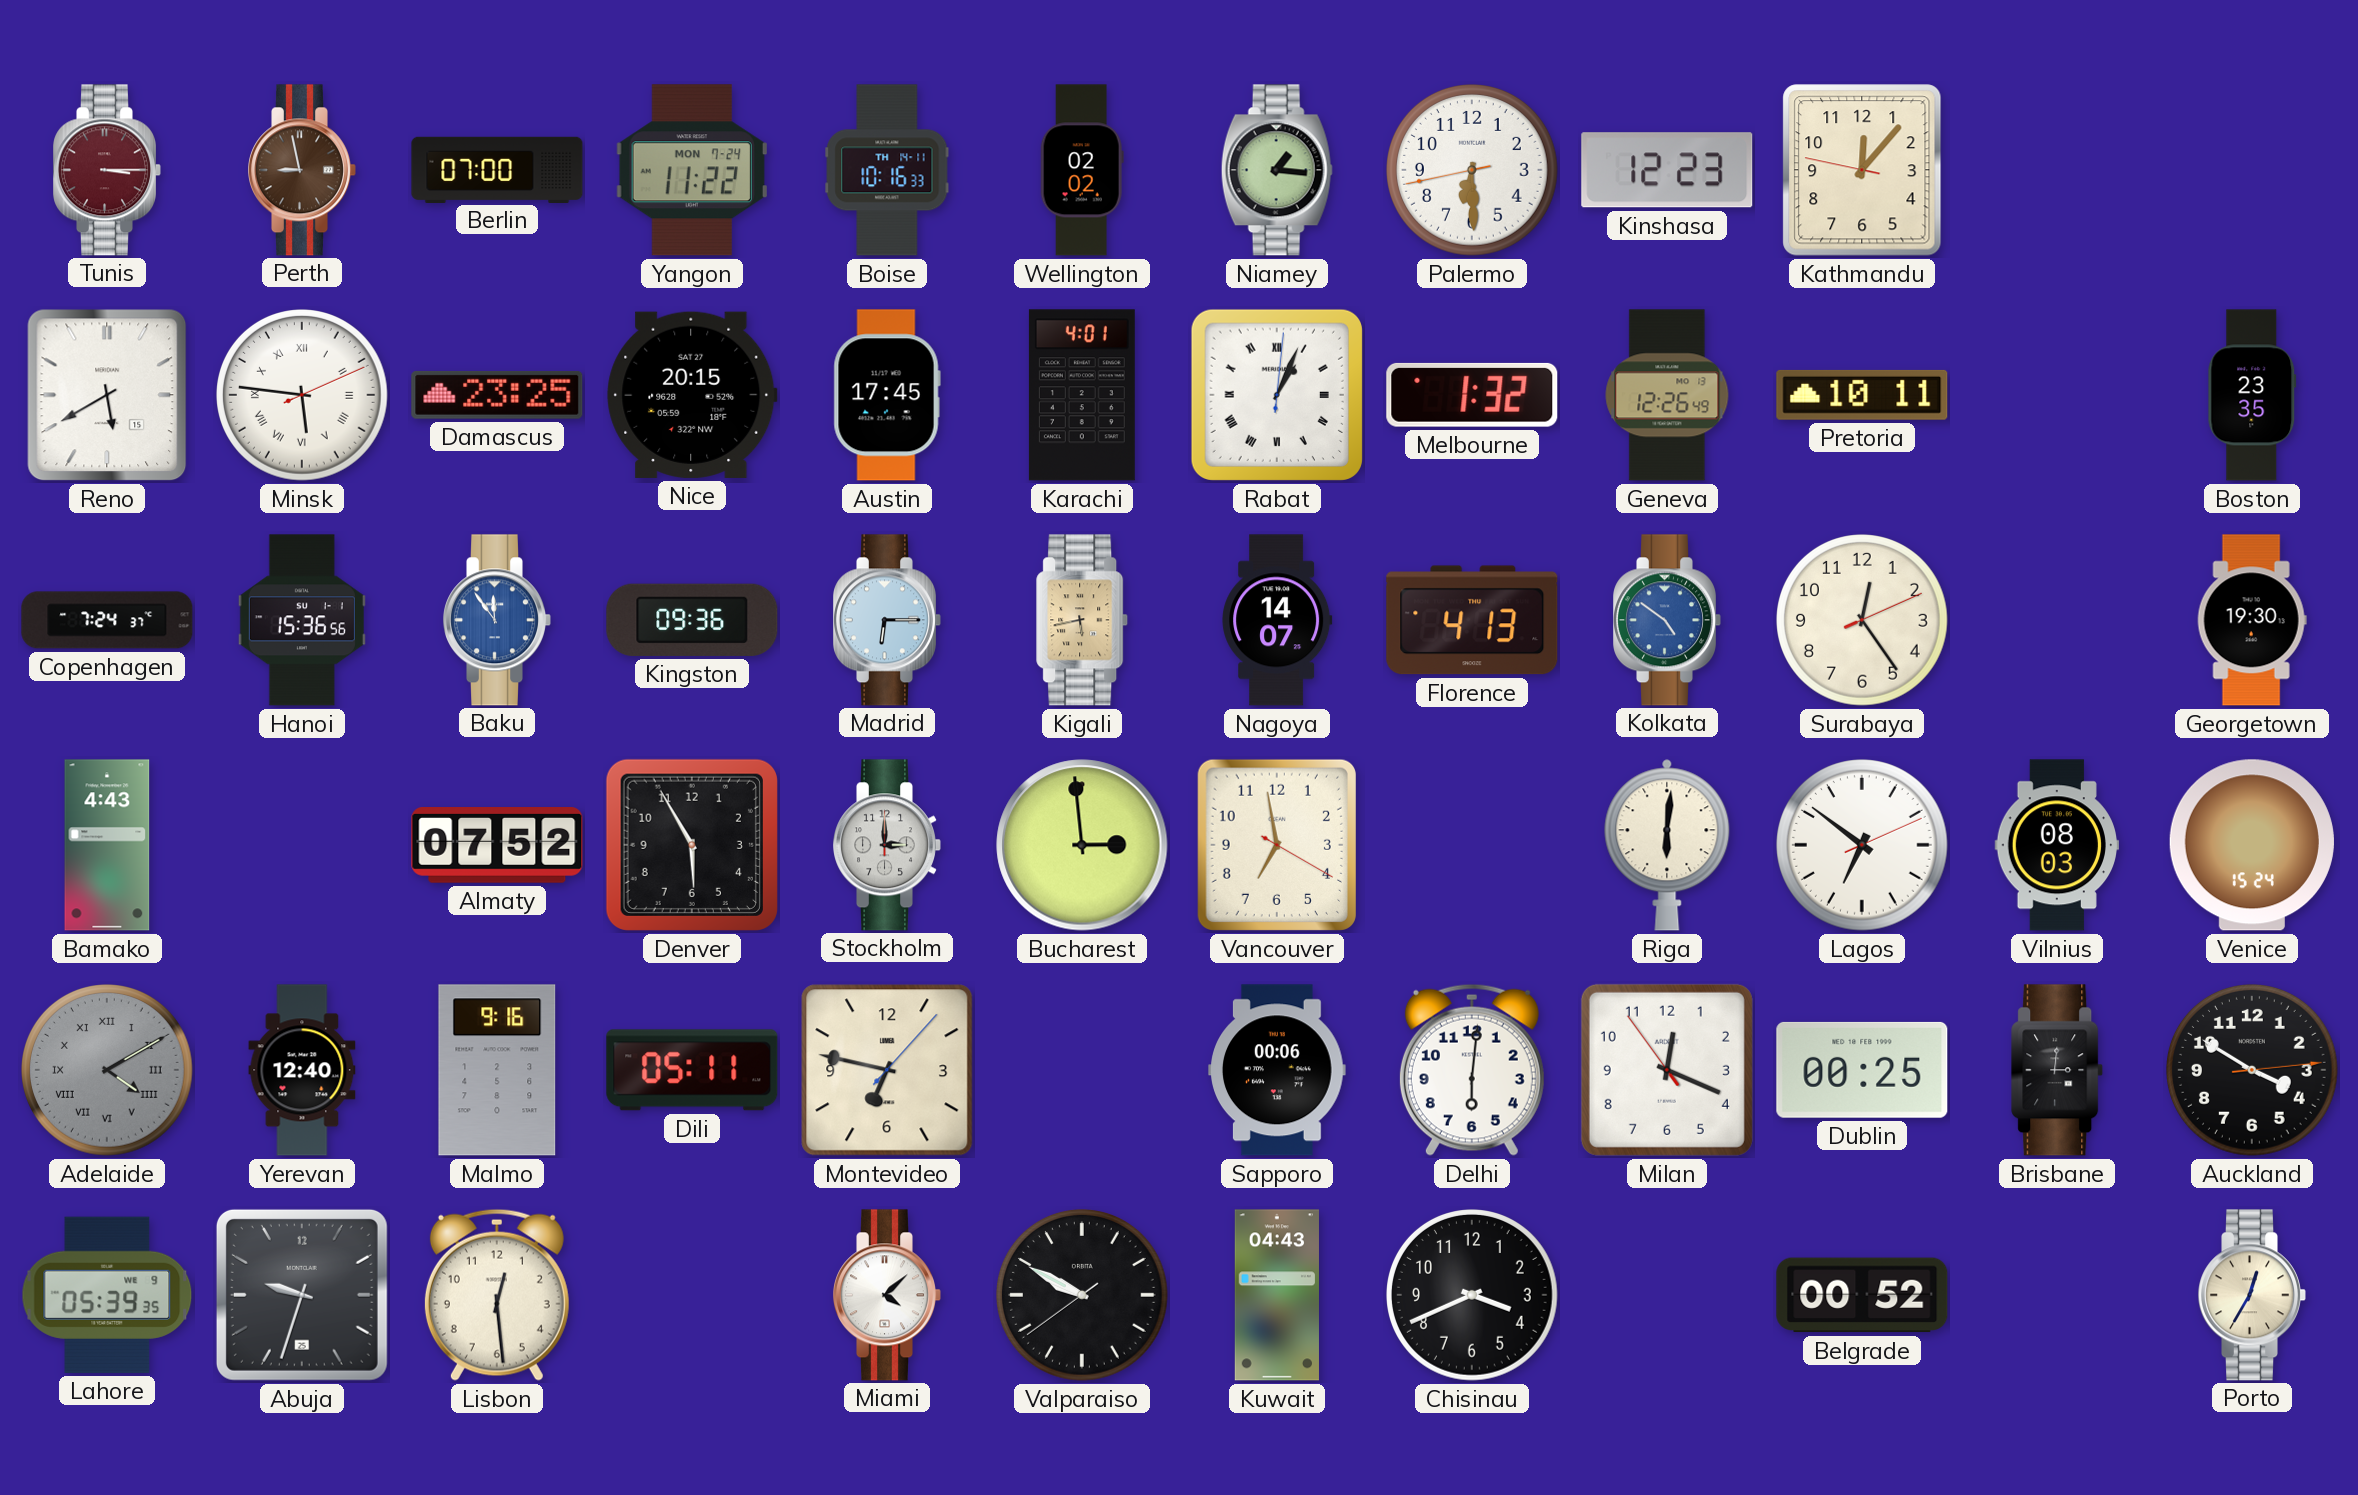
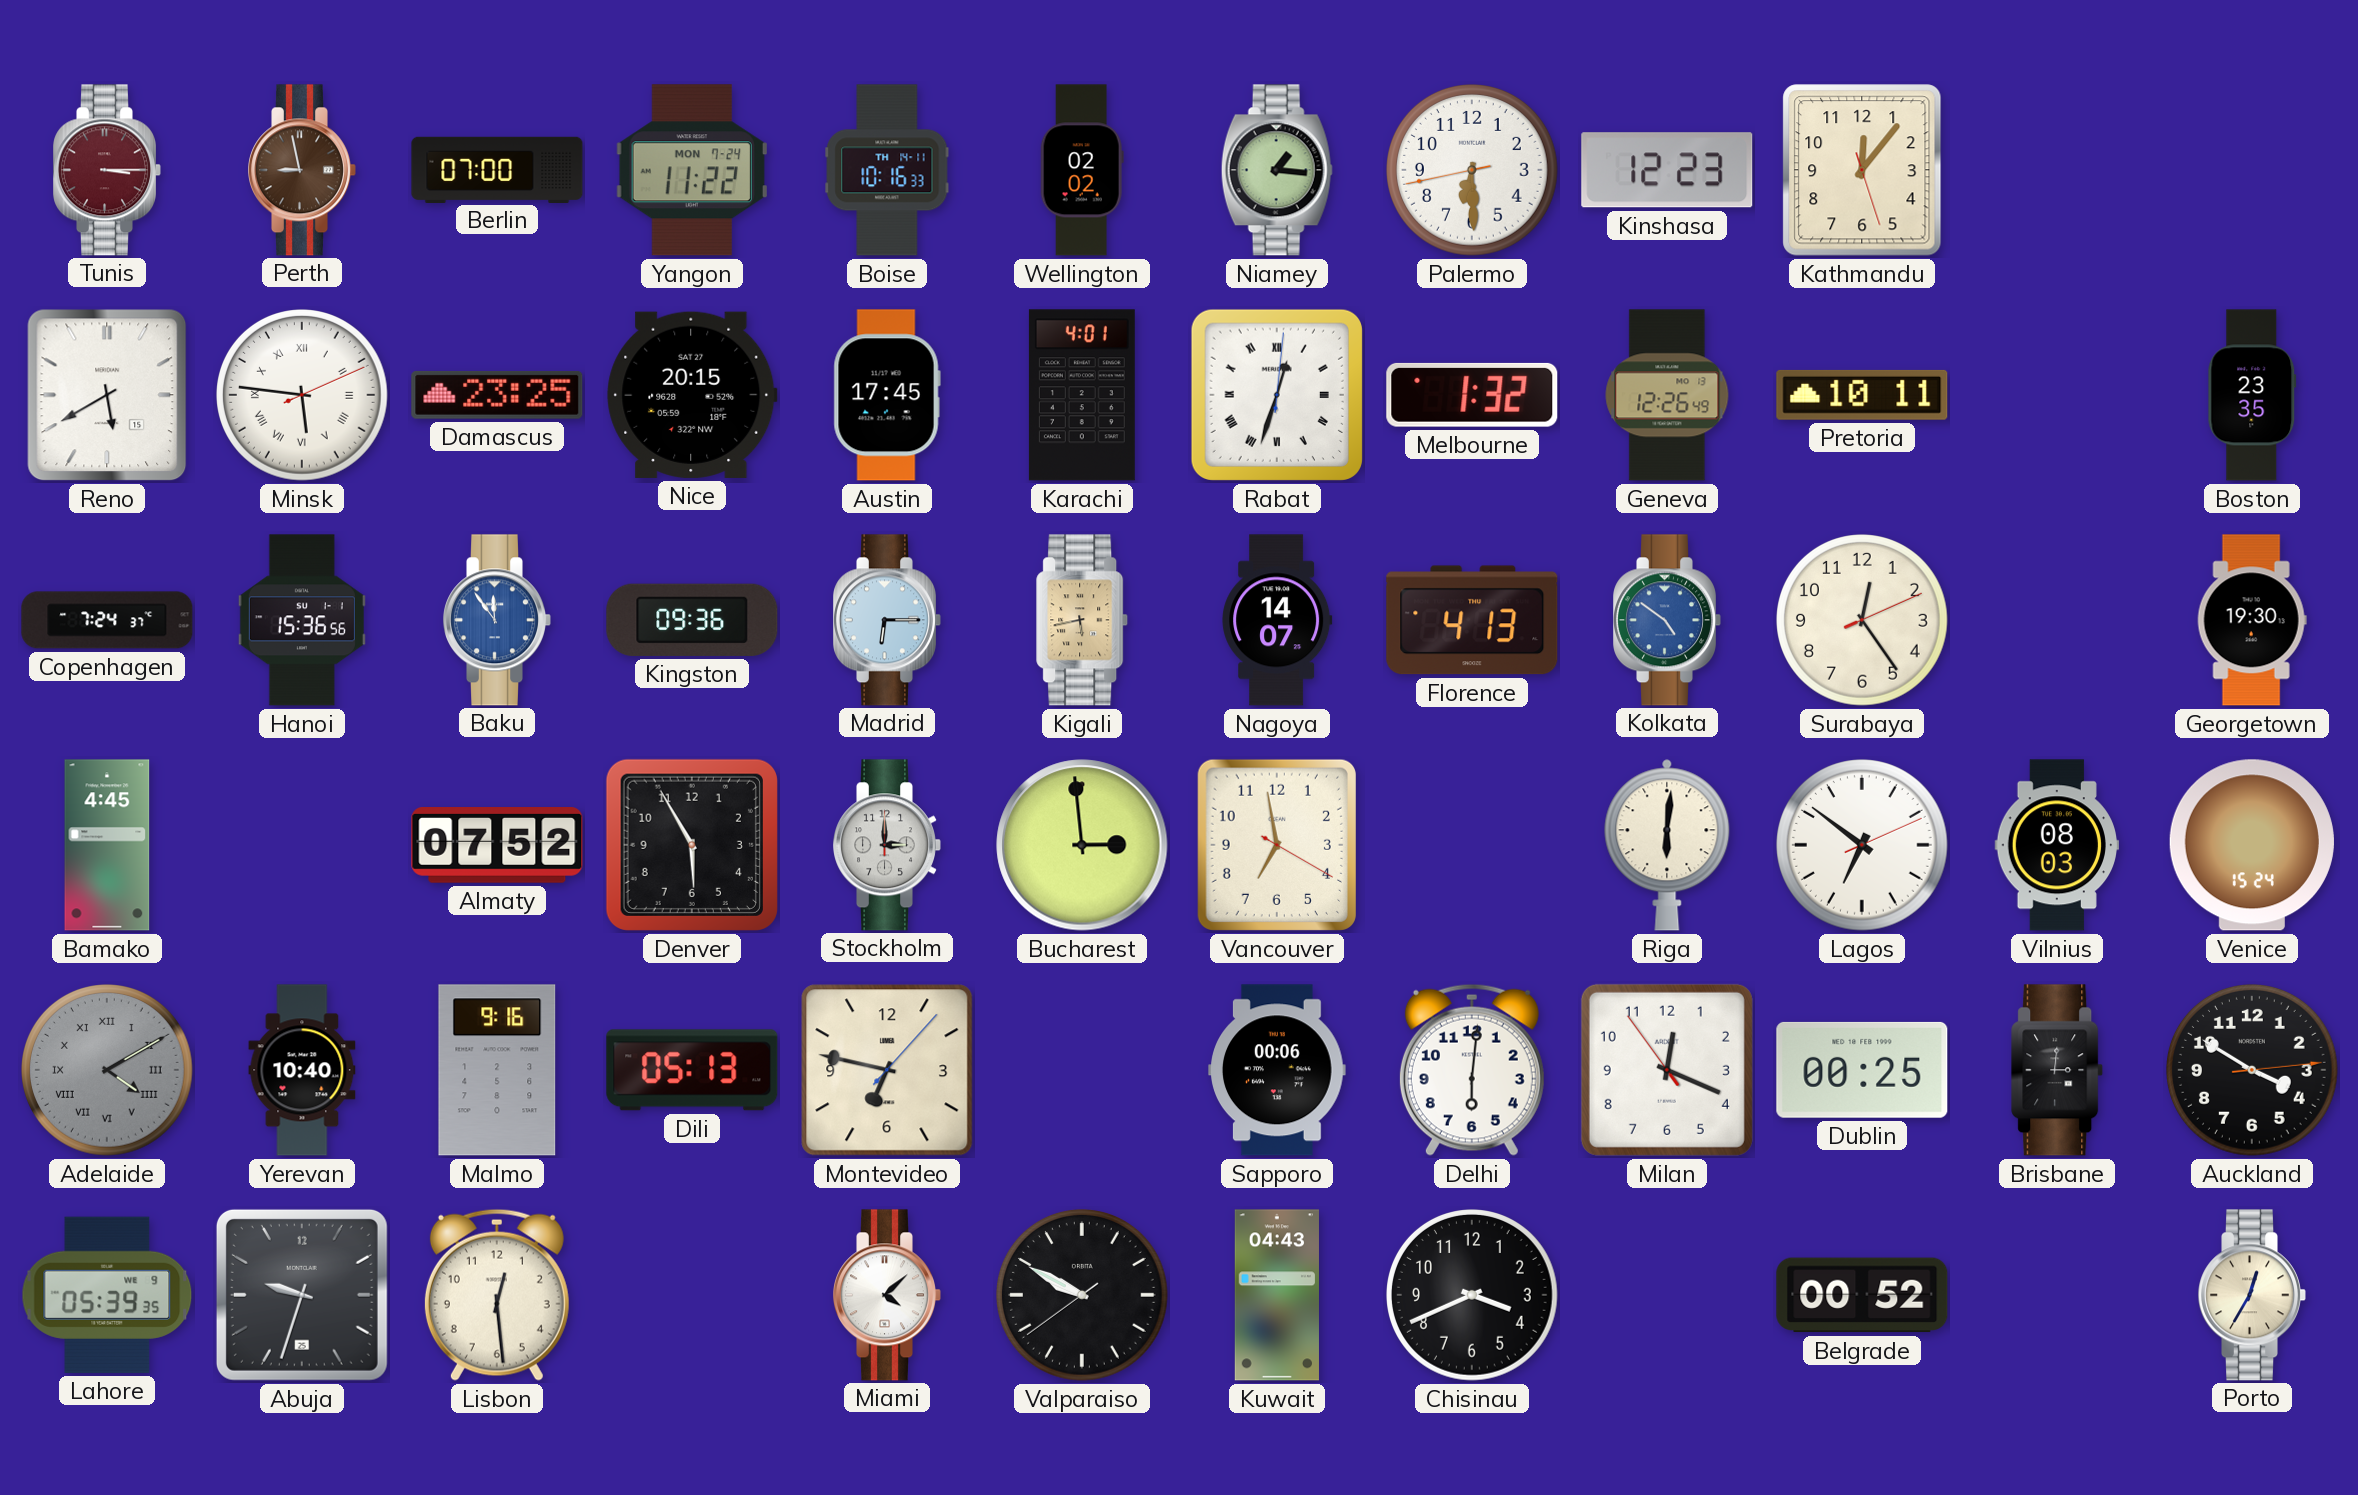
Kathmandu: 12:06:47 -> 12:06:27
Rabat: 1:04 -> 12:33
Bamako: 4:43 -> 4:45
Yerevan: 12:40 -> 10:40
Dili: 05:11 -> 05:13
